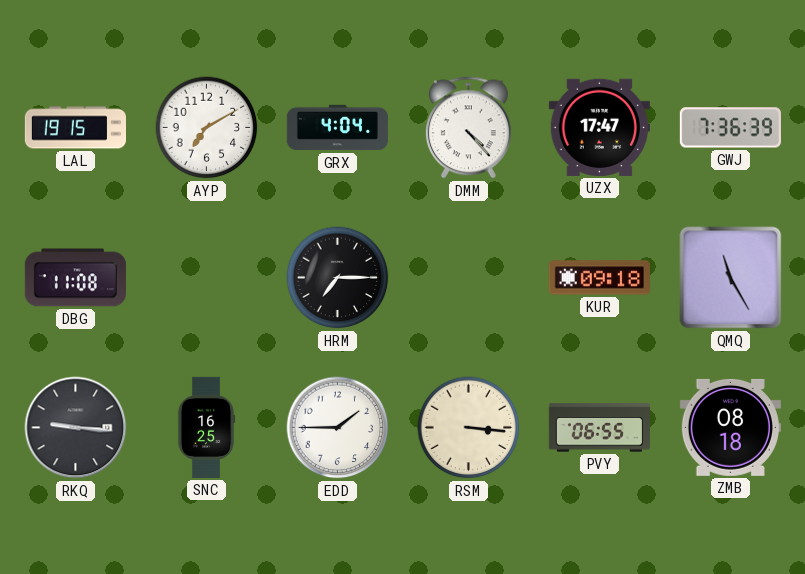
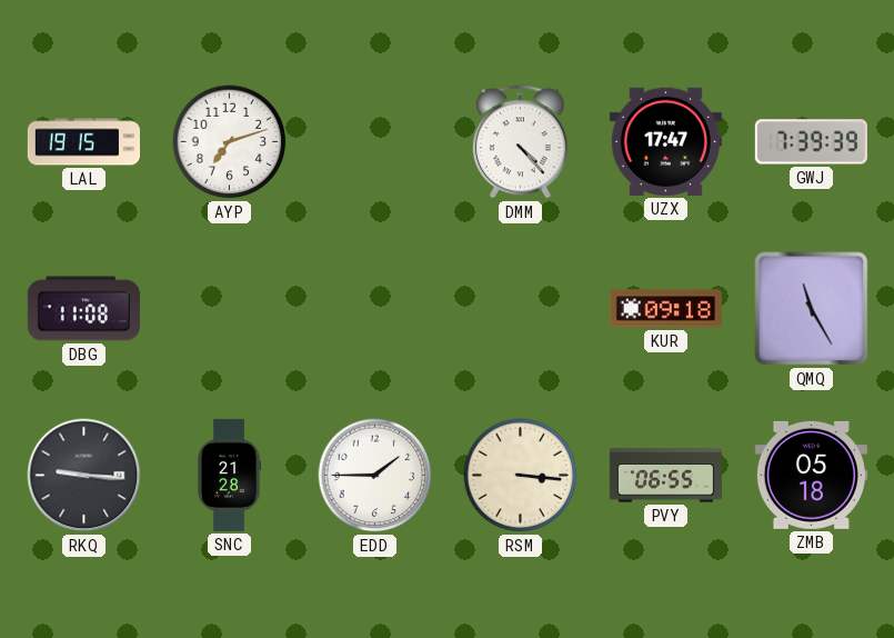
AYP: 7:10 -> 7:12
GRX: 4:04 -> none
GWJ: 7:36 -> 7:39
HRM: 7:15 -> none
SNC: 16:25 -> 21:28
ZMB: 08:18 -> 05:18
